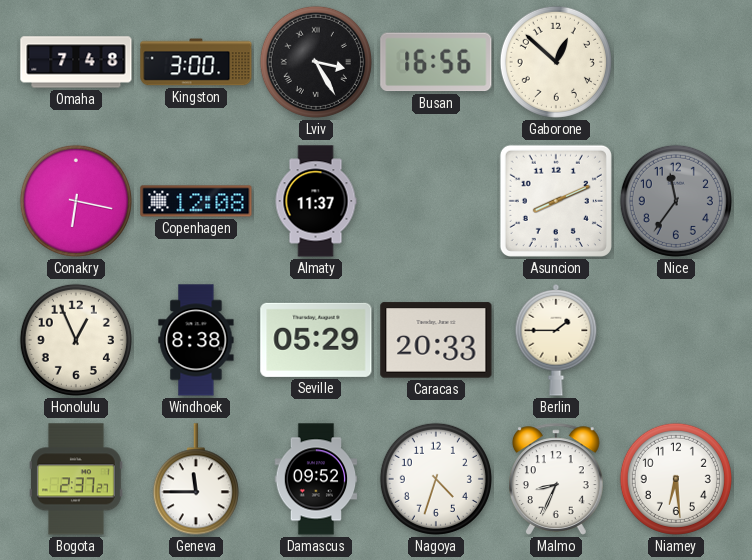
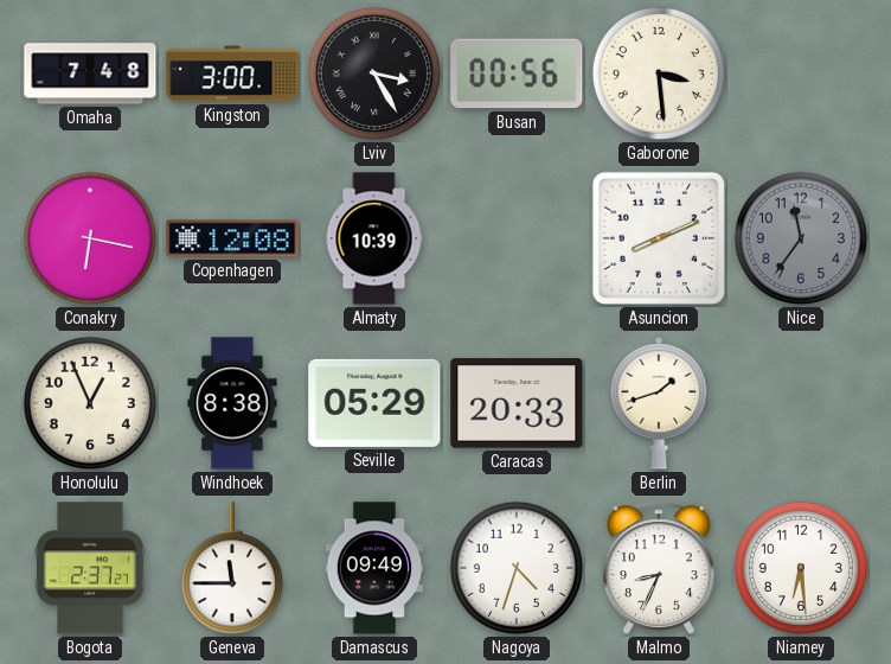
Busan: 16:56 -> 00:56
Gaborone: 12:52 -> 3:29
Almaty: 11:37 -> 10:39
Berlin: 1:45 -> 1:42
Damascus: 09:52 -> 09:49
